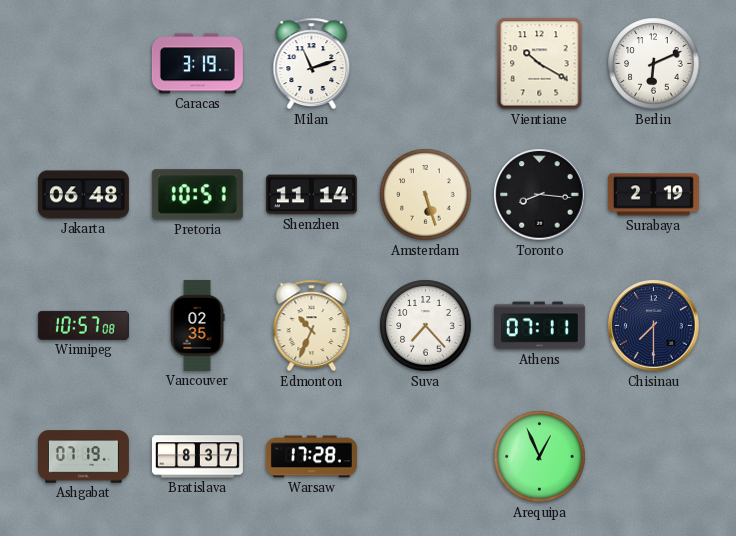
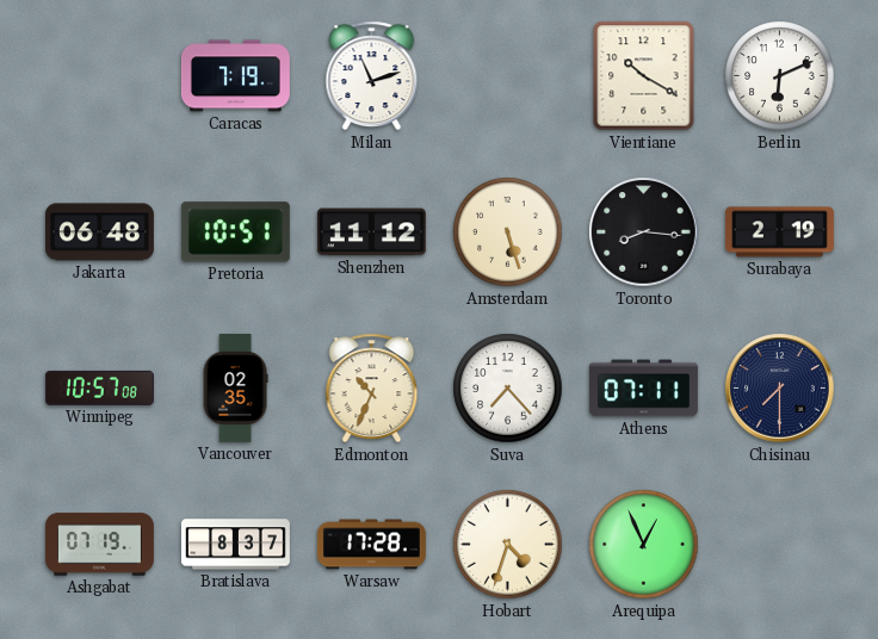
Caracas: 3:19 -> 7:19
Shenzhen: 11:14 -> 11:12
Hobart: none -> 4:33
